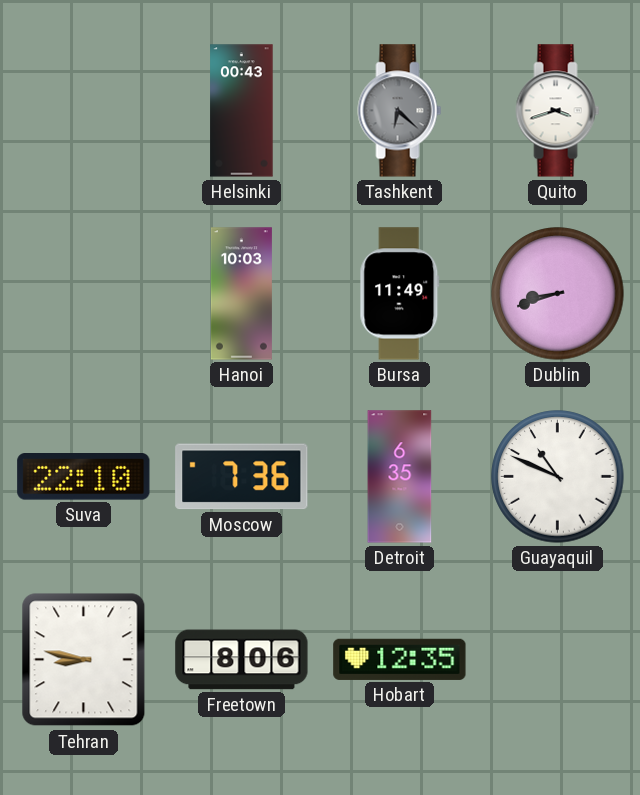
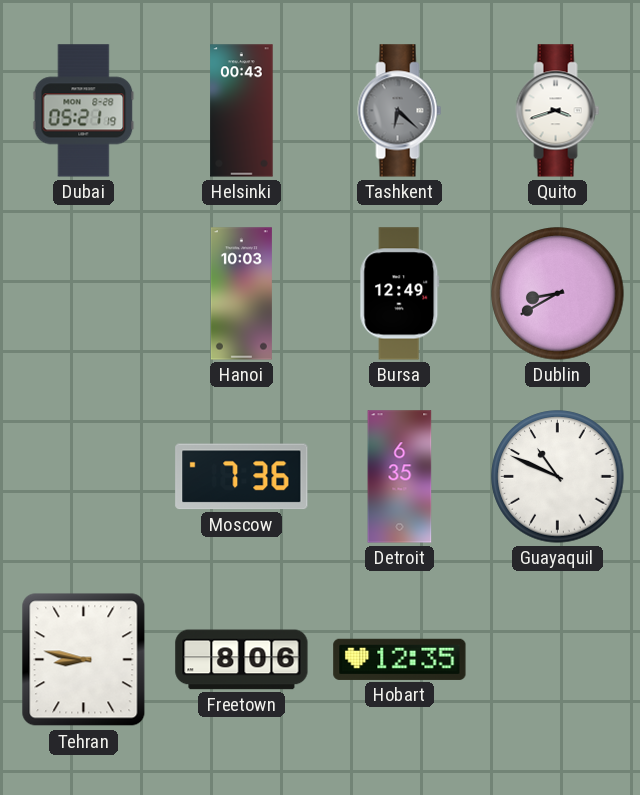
Dubai: none -> 05:21
Bursa: 11:49 -> 12:49
Dublin: 8:42 -> 8:40
Suva: 22:10 -> none
